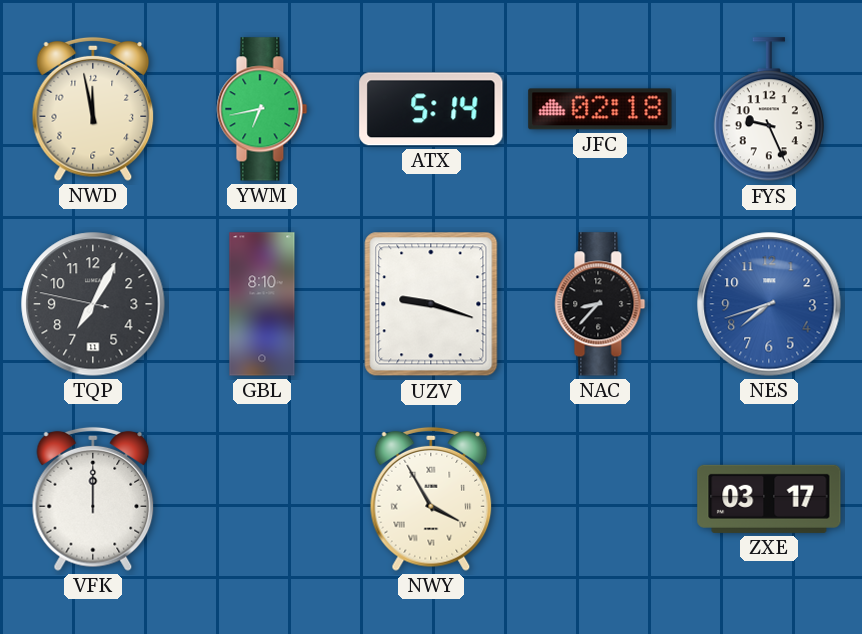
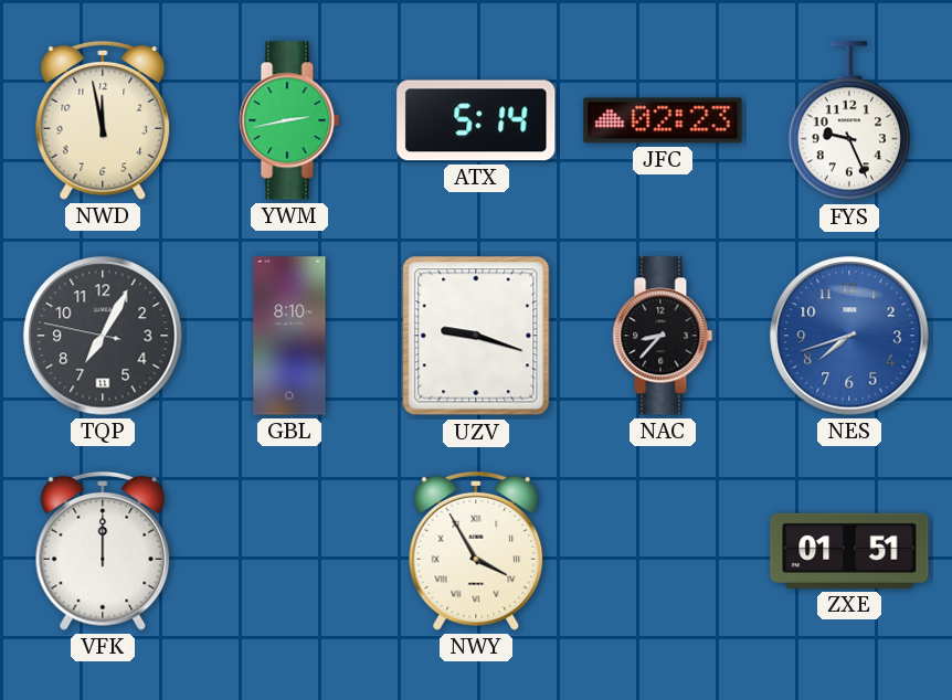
YWM: 6:43 -> 2:43
JFC: 02:18 -> 02:23
ZXE: 03:17 -> 01:51
